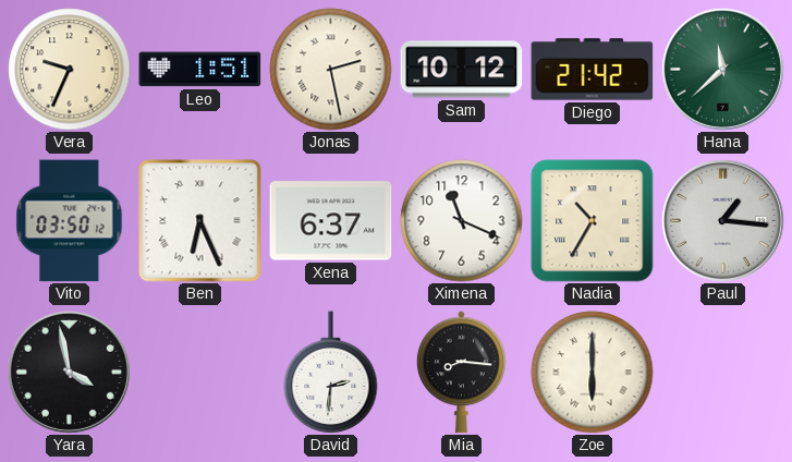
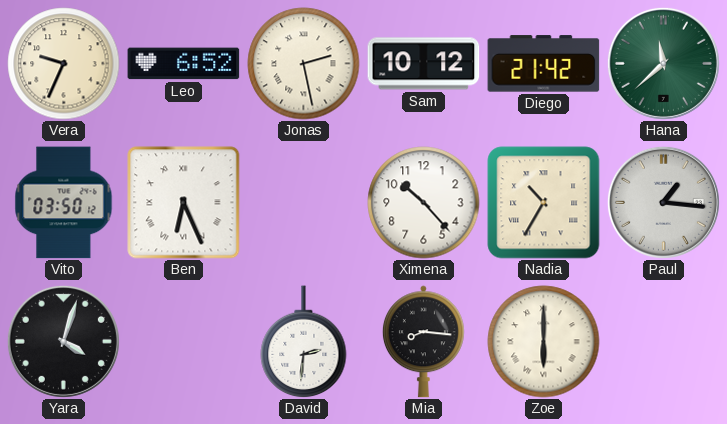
Leo: 1:51 -> 6:52
Xena: 6:37 -> none
Ximena: 11:19 -> 10:23
Yara: 3:58 -> 4:03
